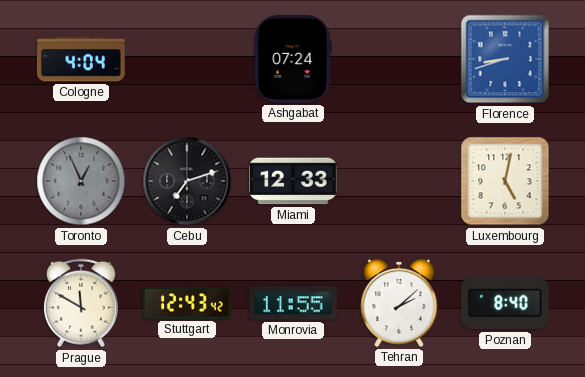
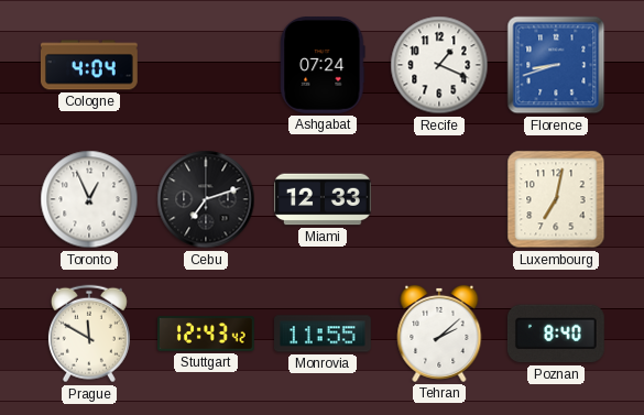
Recife: none -> 1:19
Toronto dial: grey -> white
Luxembourg: 5:02 -> 7:02
